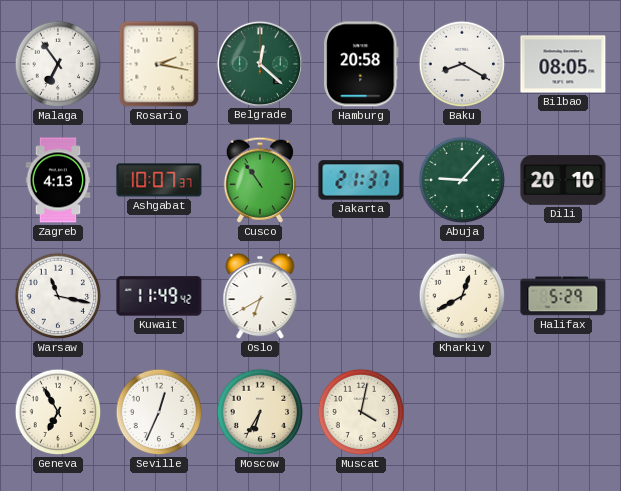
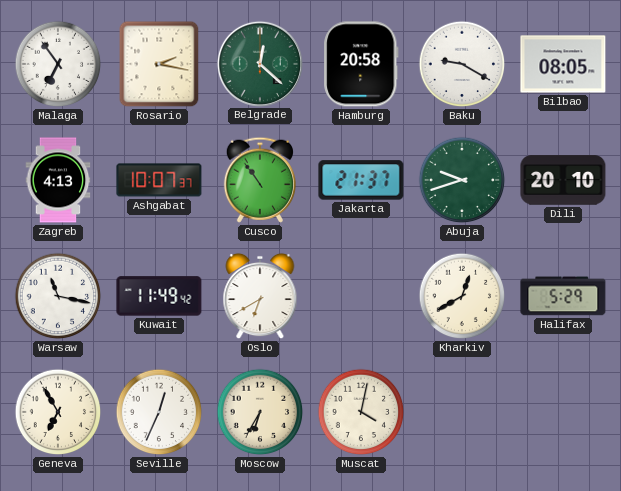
Baku: 8:20 -> 9:20
Abuja: 9:07 -> 9:42
